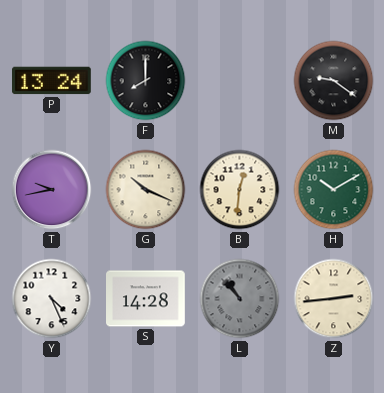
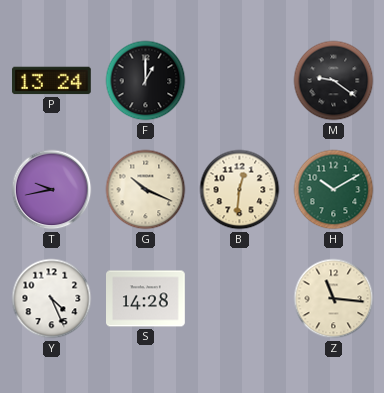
F: 8:00 -> 1:00
L: 10:53 -> none
Z: 2:44 -> 11:16
